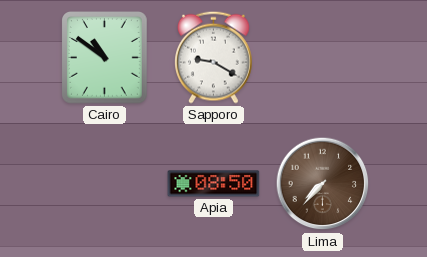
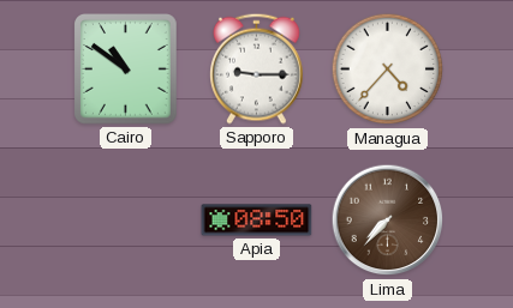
Sapporo: 9:20 -> 9:15
Managua: none -> 4:37
